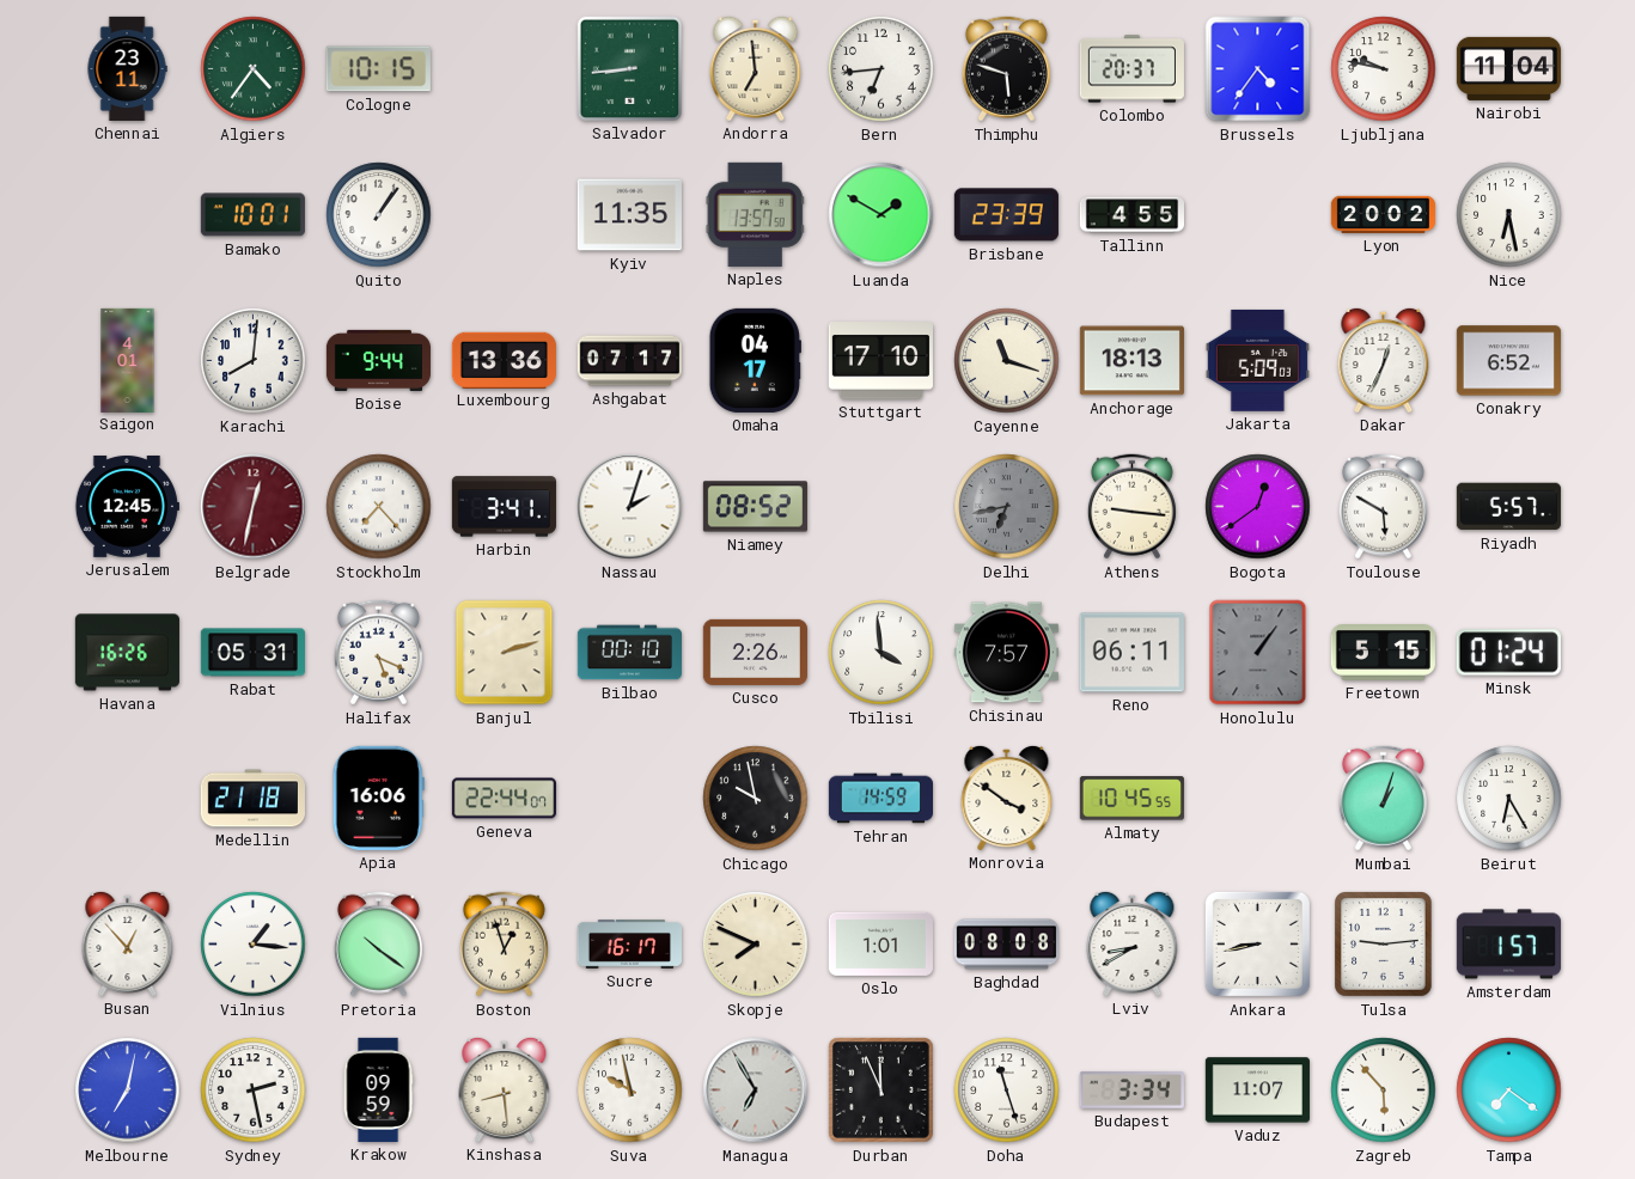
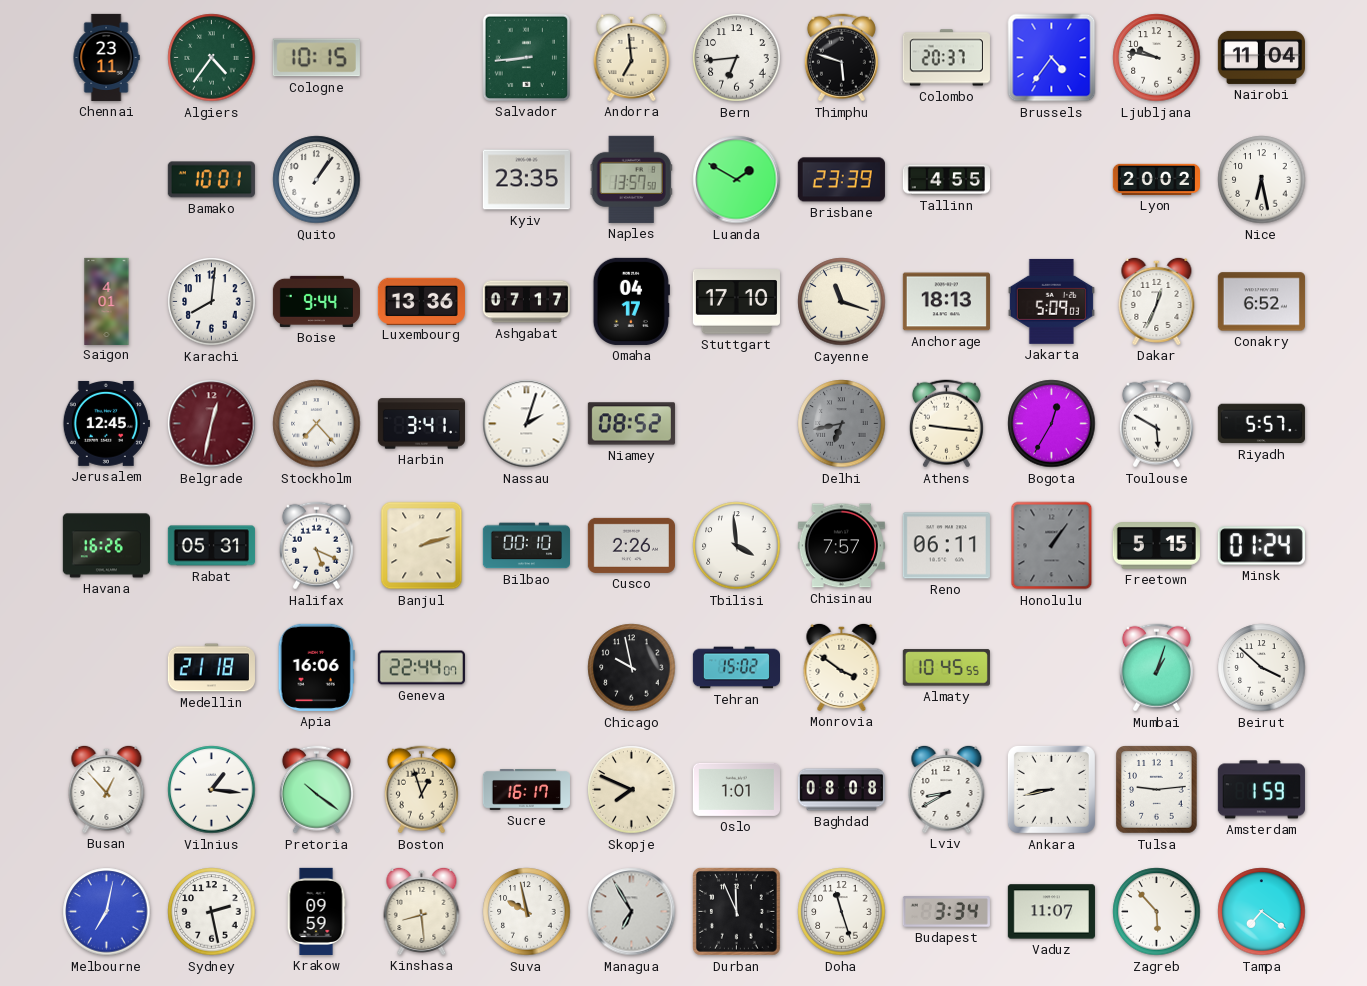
Kyiv: 11:35 -> 23:35
Bogota: 12:39 -> 12:35
Tehran: 14:59 -> 15:02
Beirut: 6:25 -> 3:52
Amsterdam: 1:57 -> 1:59
